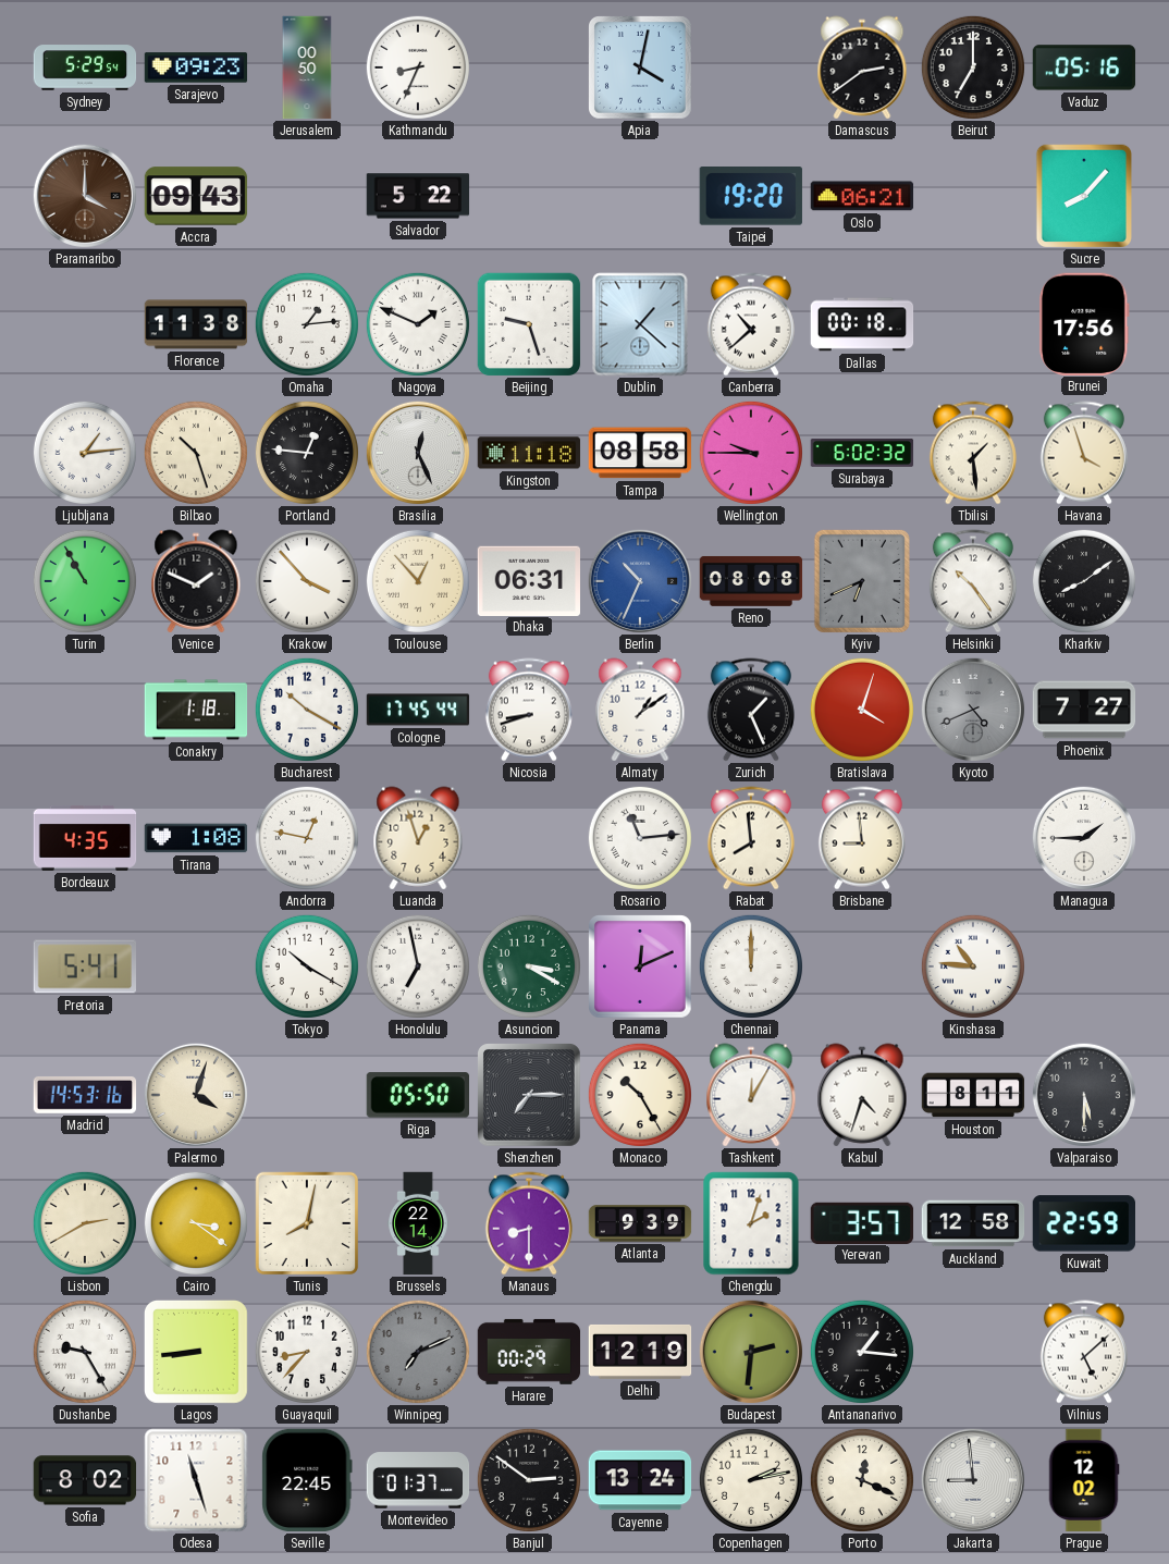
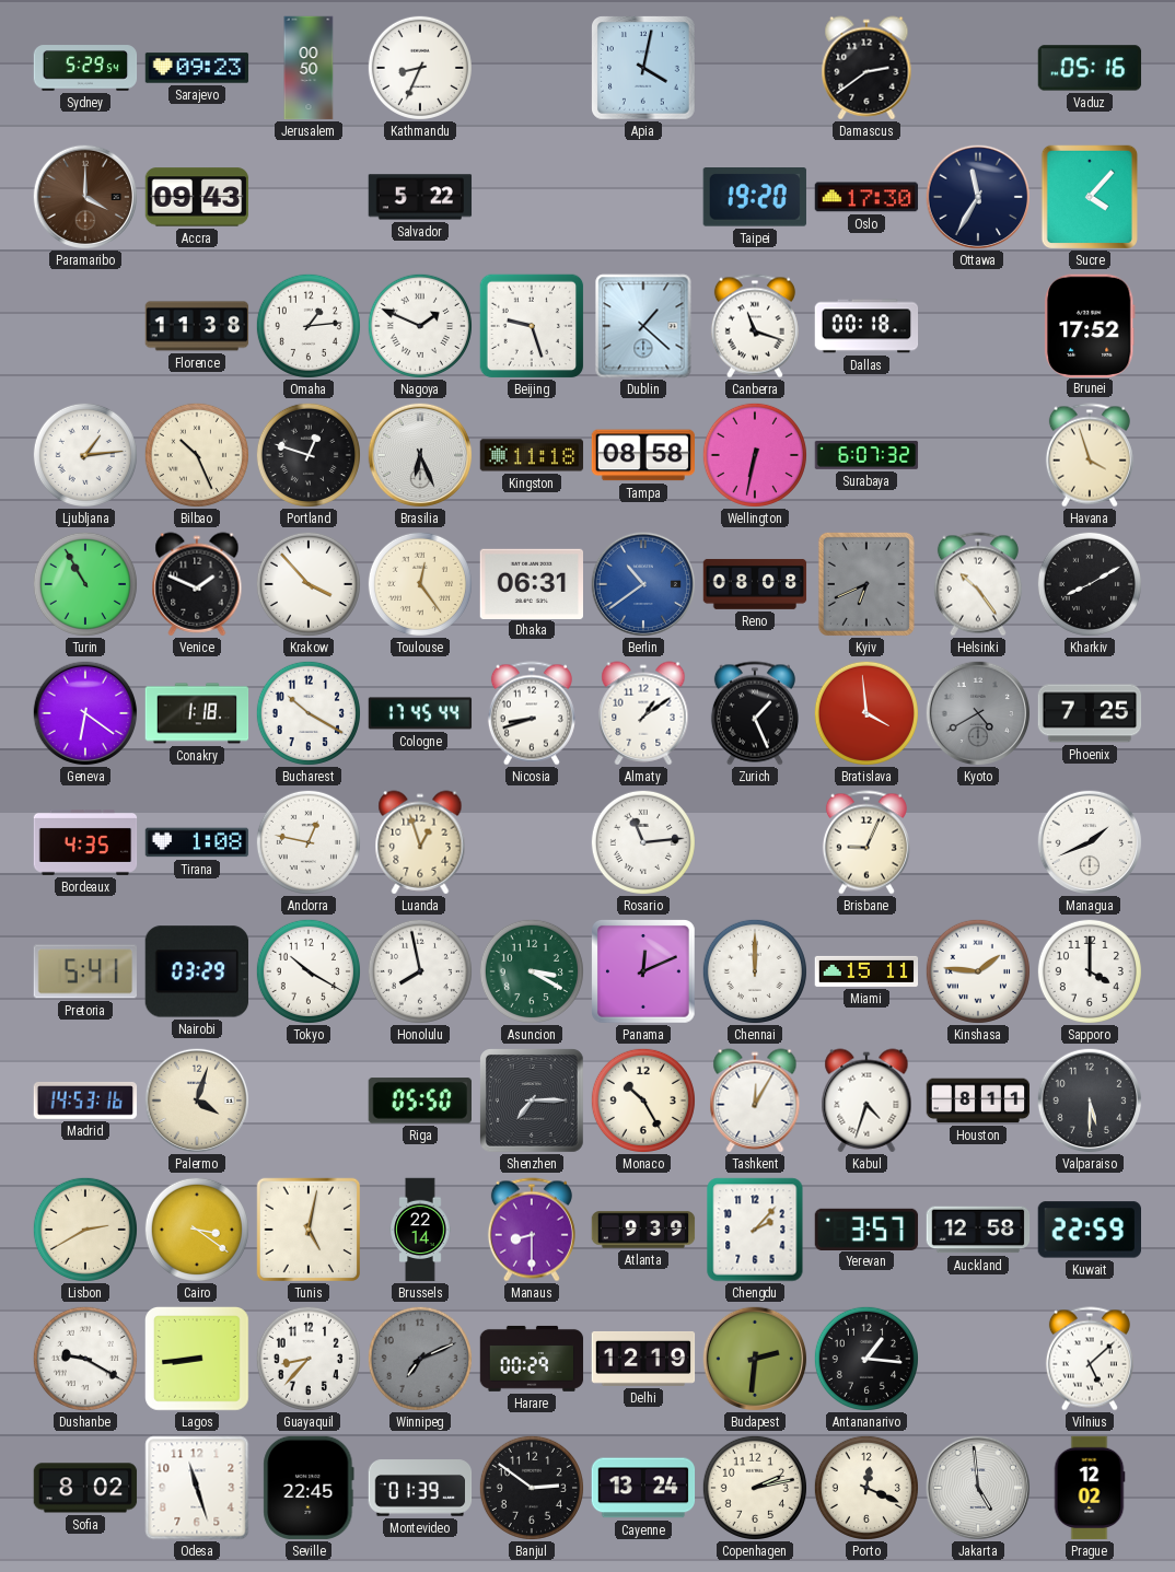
Beirut: 7:00 -> none
Oslo: 06:21 -> 17:30
Ottawa: none -> 11:35
Sucre: 8:07 -> 4:07
Canberra: 10:38 -> 11:18
Brunei: 17:56 -> 17:52
Bilbao: 10:27 -> 10:26
Portland: 12:46 -> 12:48
Brasilia: 12:26 -> 6:26
Wellington: 9:45 -> 6:32
Surabaya: 6:02 -> 6:07
Tbilisi: 1:29 -> none
Toulouse: 12:53 -> 12:24
Berlin: 10:34 -> 10:39
Kharkiv: 8:09 -> 8:10
Geneva: none -> 6:21
Bratislava: 4:03 -> 3:59
Kyoto: 4:41 -> 4:40
Phoenix: 7:27 -> 7:25
Rabat: 7:59 -> none
Brisbane: 8:59 -> 9:04
Managua: 1:45 -> 1:41
Nairobi: none -> 03:29
Honolulu: 6:58 -> 7:58
Miami: none -> 15:11
Kinshasa: 10:46 -> 1:46
Sapporo: none -> 4:00
Tunis: 8:02 -> 5:02
Chengdu: 2:03 -> 2:07
Dushanbe: 9:25 -> 9:20
Montevideo: 01:37 -> 01:39
Jakarta: 8:59 -> 4:59
